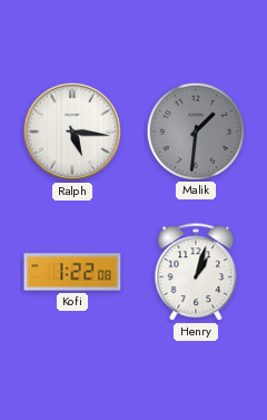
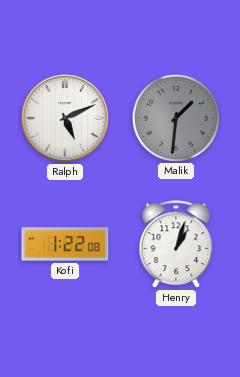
Ralph: 5:16 -> 5:11
